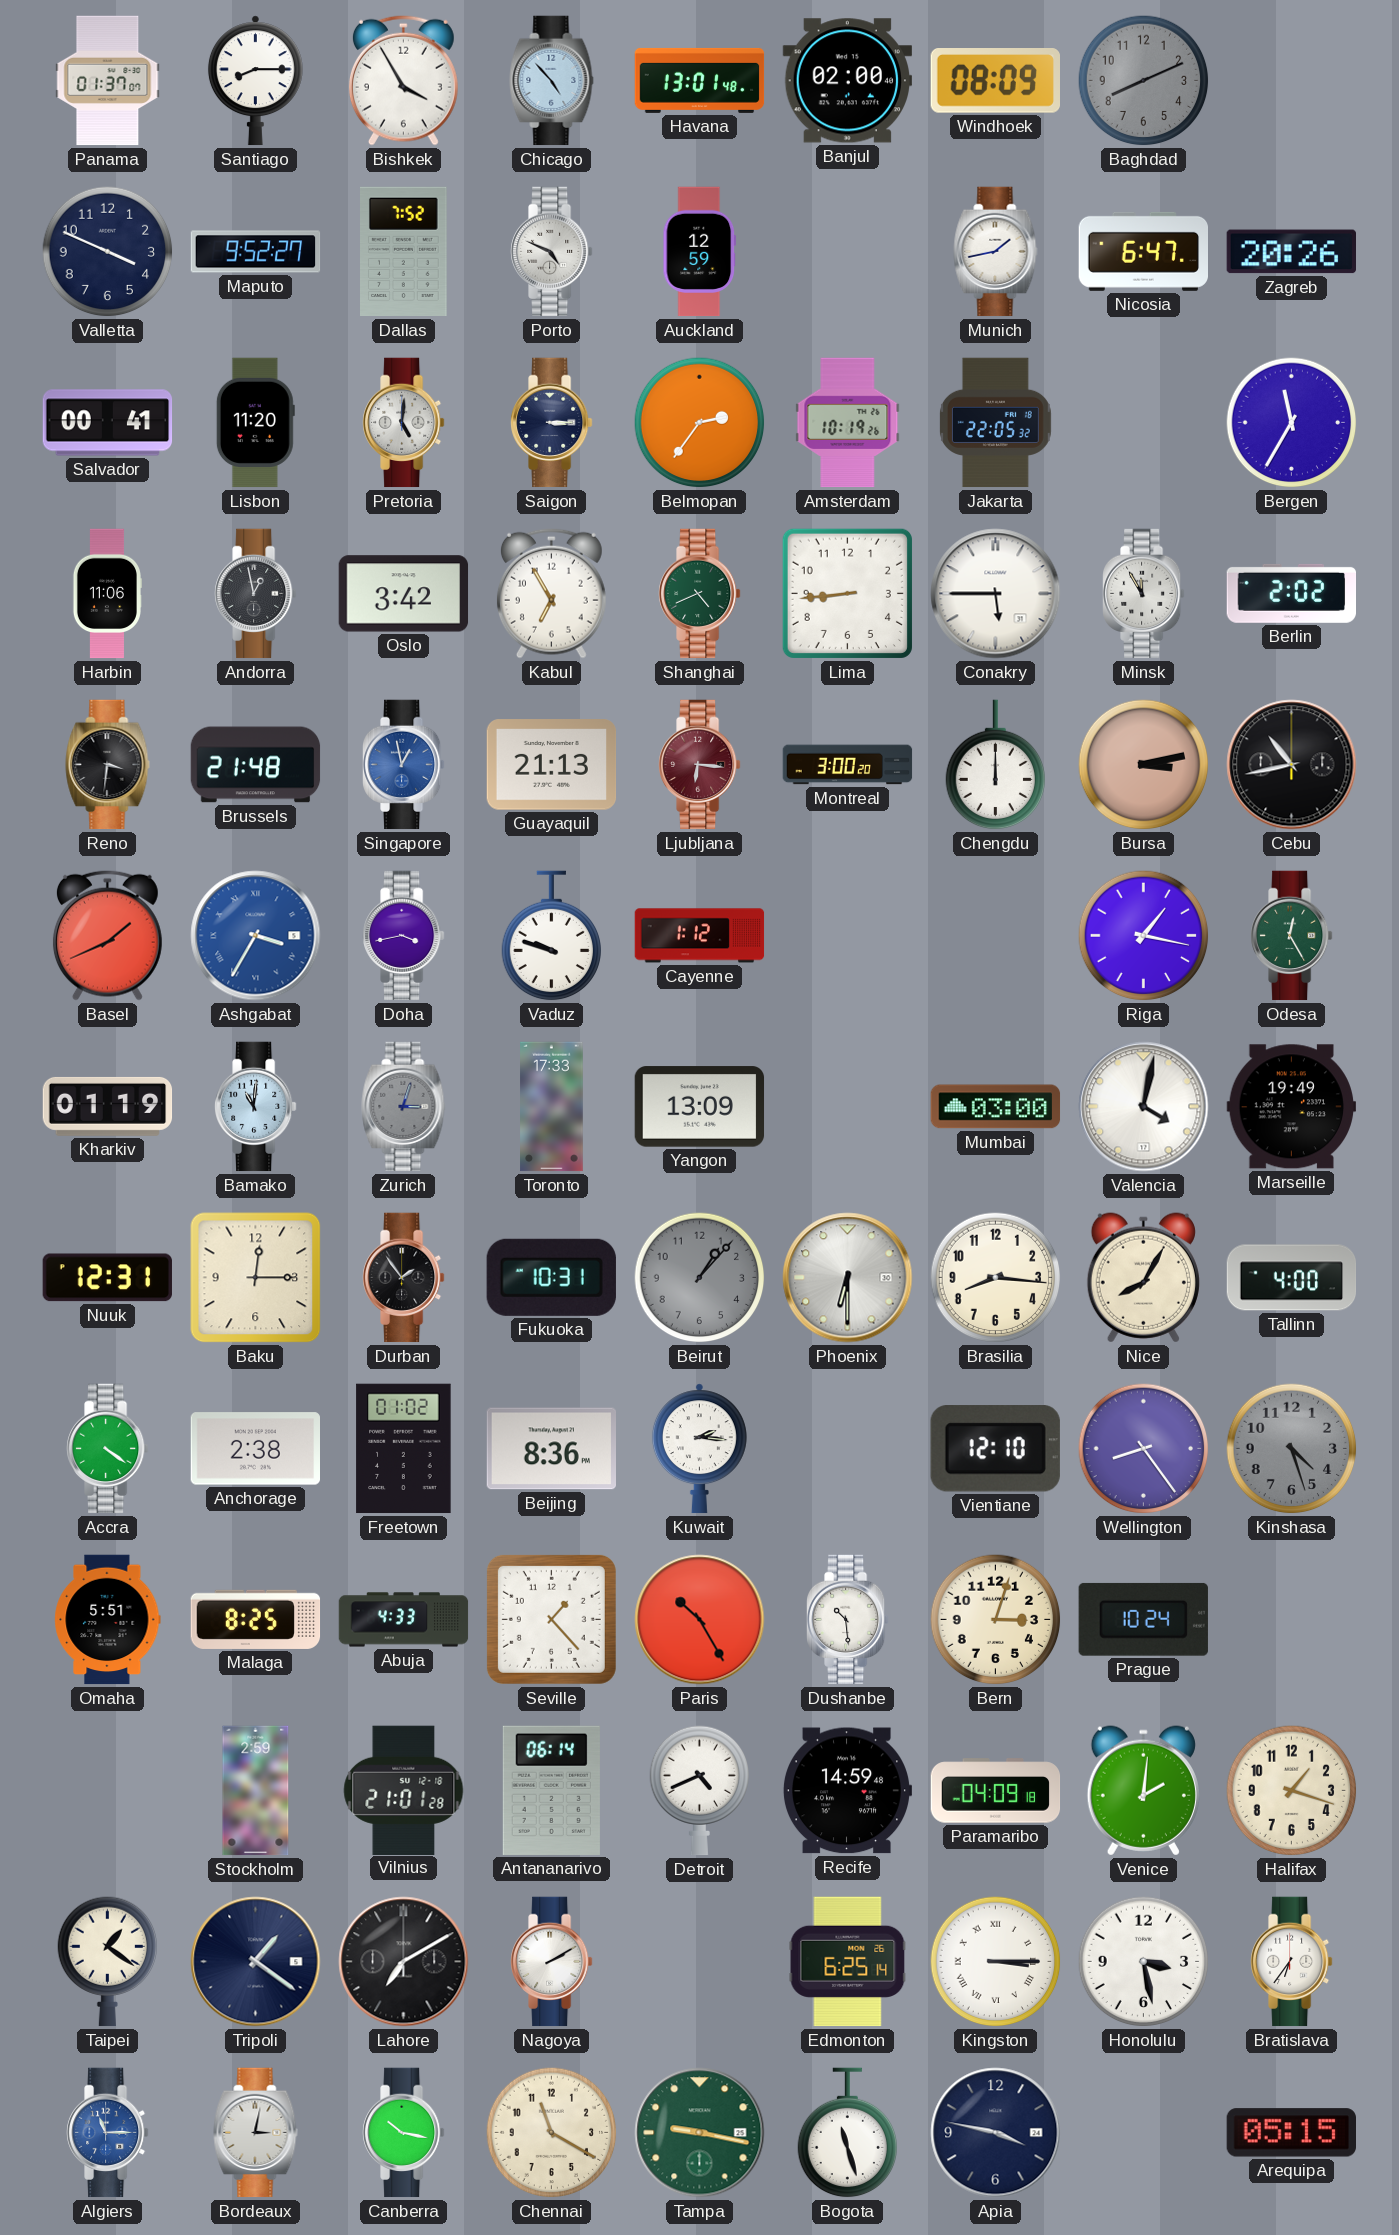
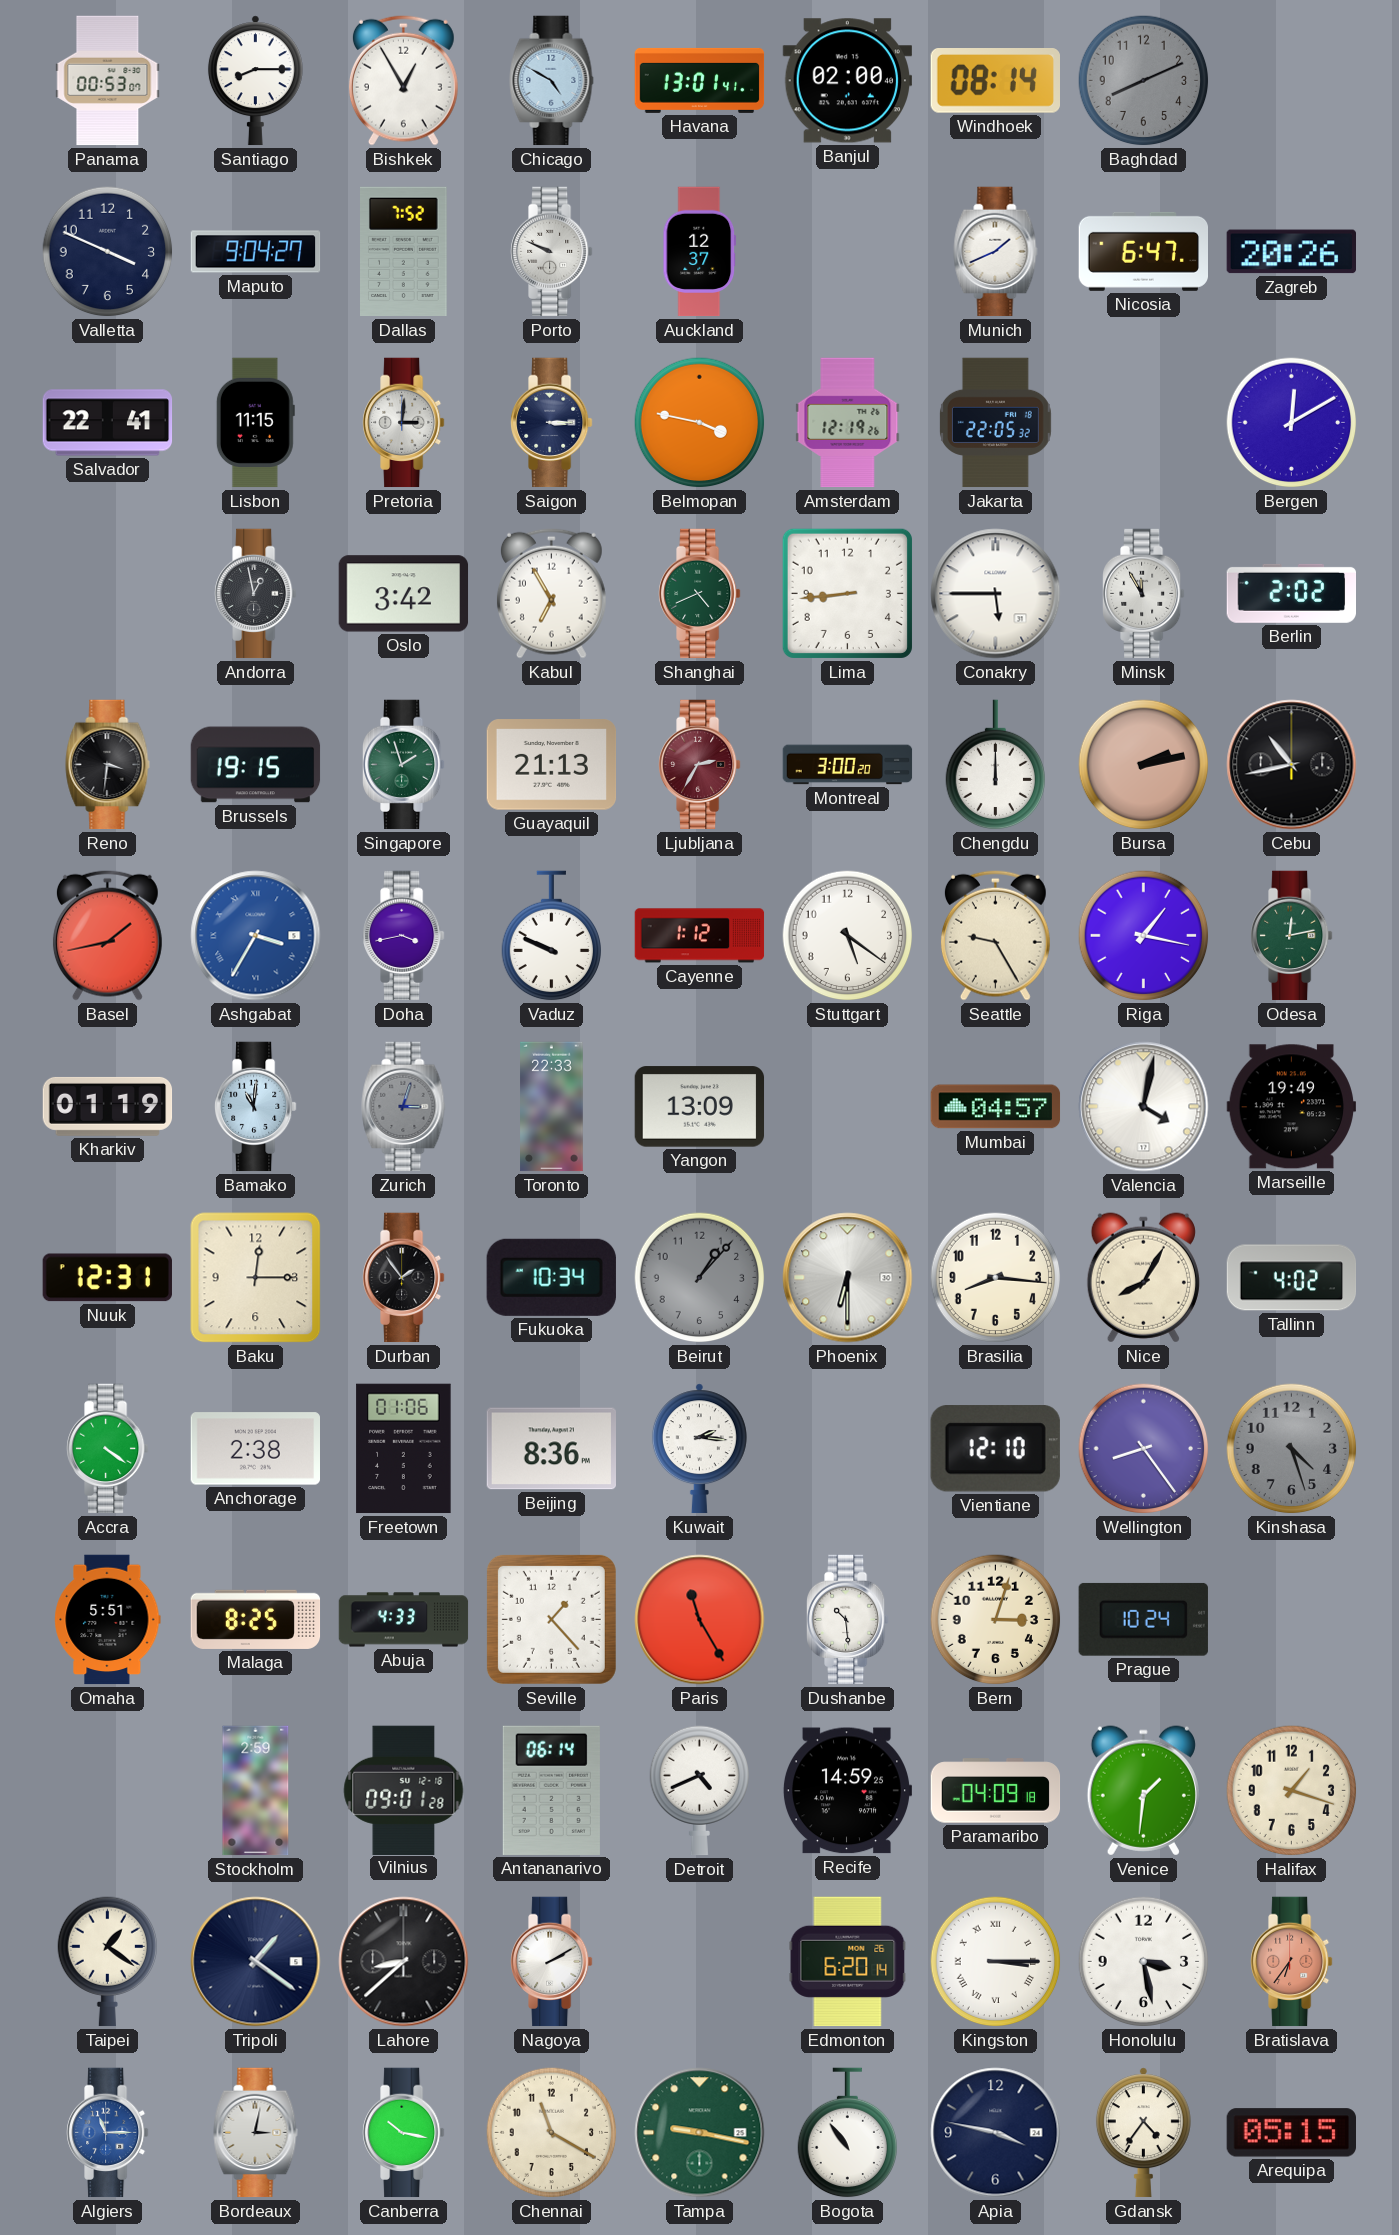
Panama: 01:37 -> 00:53
Bishkek: 3:55 -> 12:55
Chicago: 4:53 -> 4:50
Havana: 13:01:48 -> 13:01:41
Windhoek: 08:09 -> 08:14
Maputo: 9:52 -> 9:04
Porto: 4:49 -> 9:49
Auckland: 12:59 -> 12:37
Munich: 1:43 -> 1:41
Salvador: 00:41 -> 22:41
Lisbon: 11:20 -> 11:15
Pretoria: 5:01 -> 3:01
Belmopan: 2:36 -> 3:47
Amsterdam: 10:19 -> 12:19
Bergen: 11:35 -> 12:10
Harbin: 11:06 -> none
Brussels: 21:48 -> 19:15
Singapore: 12:58 -> 1:57
Singapore dial: blue -> green
Ljubljana: 6:16 -> 2:35
Bursa: 3:13 -> 2:13
Basel: 1:41 -> 1:43
Vaduz: 9:48 -> 9:49
Stuttgart: none -> 5:21
Seattle: none -> 9:25
Odesa: 12:25 -> 12:13
Toronto: 17:33 -> 22:33
Mumbai: 03:00 -> 04:57
Fukuoka: 10:31 -> 10:34
Tallinn: 4:00 -> 4:02
Freetown: 01:02 -> 01:06
Paris: 10:25 -> 11:25
Vilnius: 21:01 -> 09:01
Recife: 14:59:48 -> 14:59:25
Venice: 2:01 -> 1:31
Lahore: 7:10 -> 8:38
Edmonton: 6:25 -> 6:20
Bratislava dial: white -> salmon
Bogota: 11:27 -> 10:54
Gdansk: none -> 4:36
